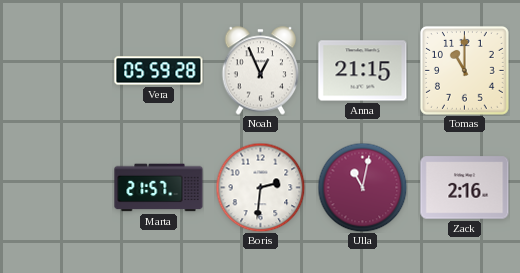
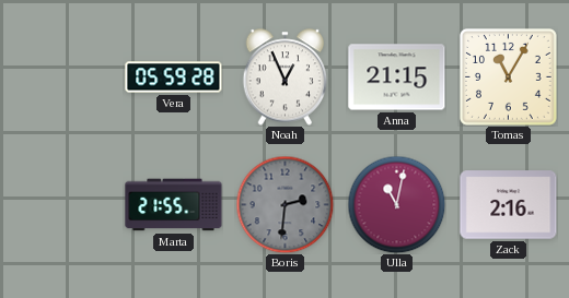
Tomas: 11:00 -> 11:05
Marta: 21:57 -> 21:55
Boris dial: white -> grey
